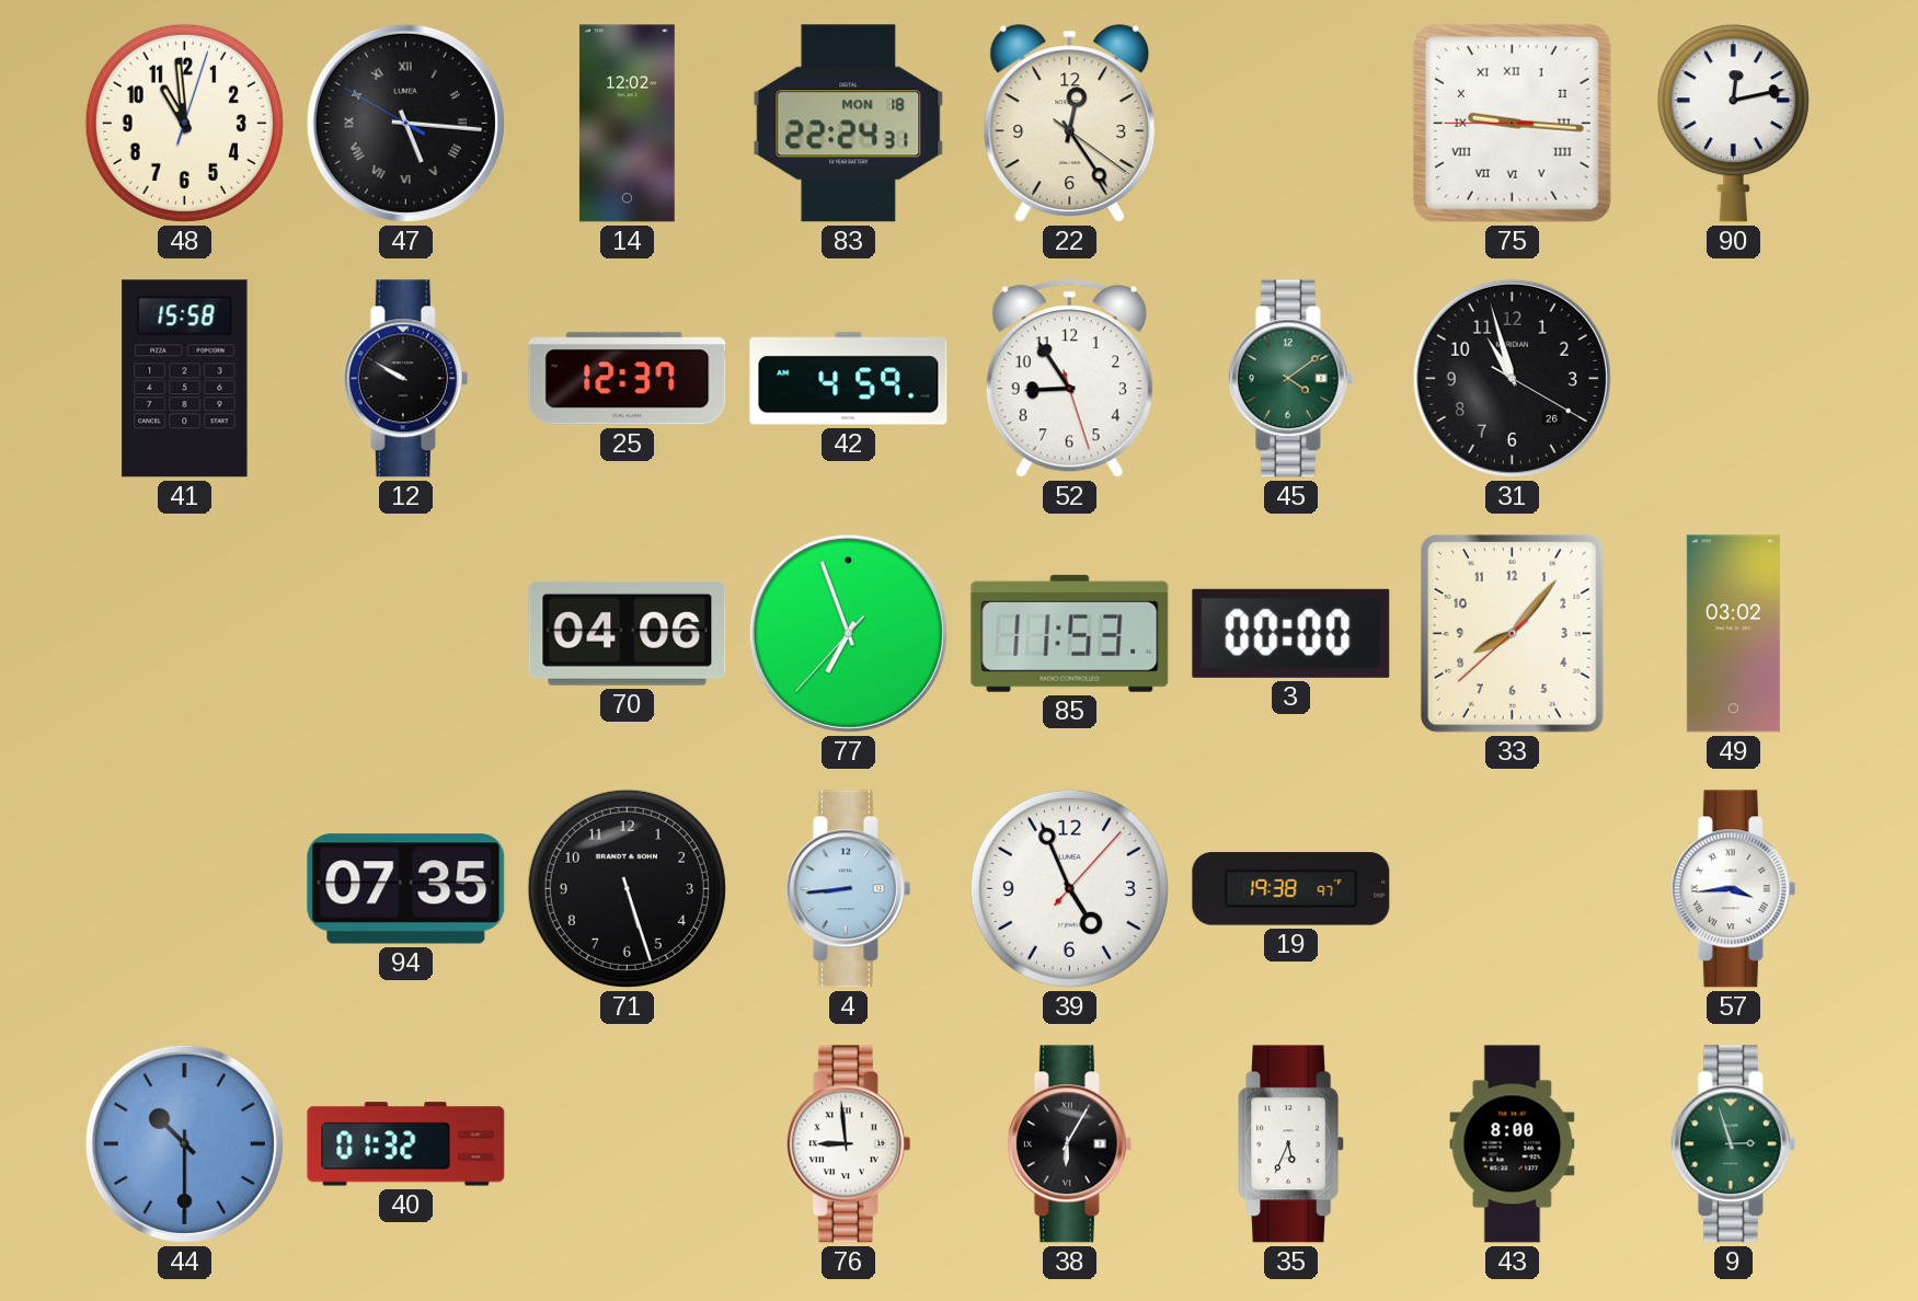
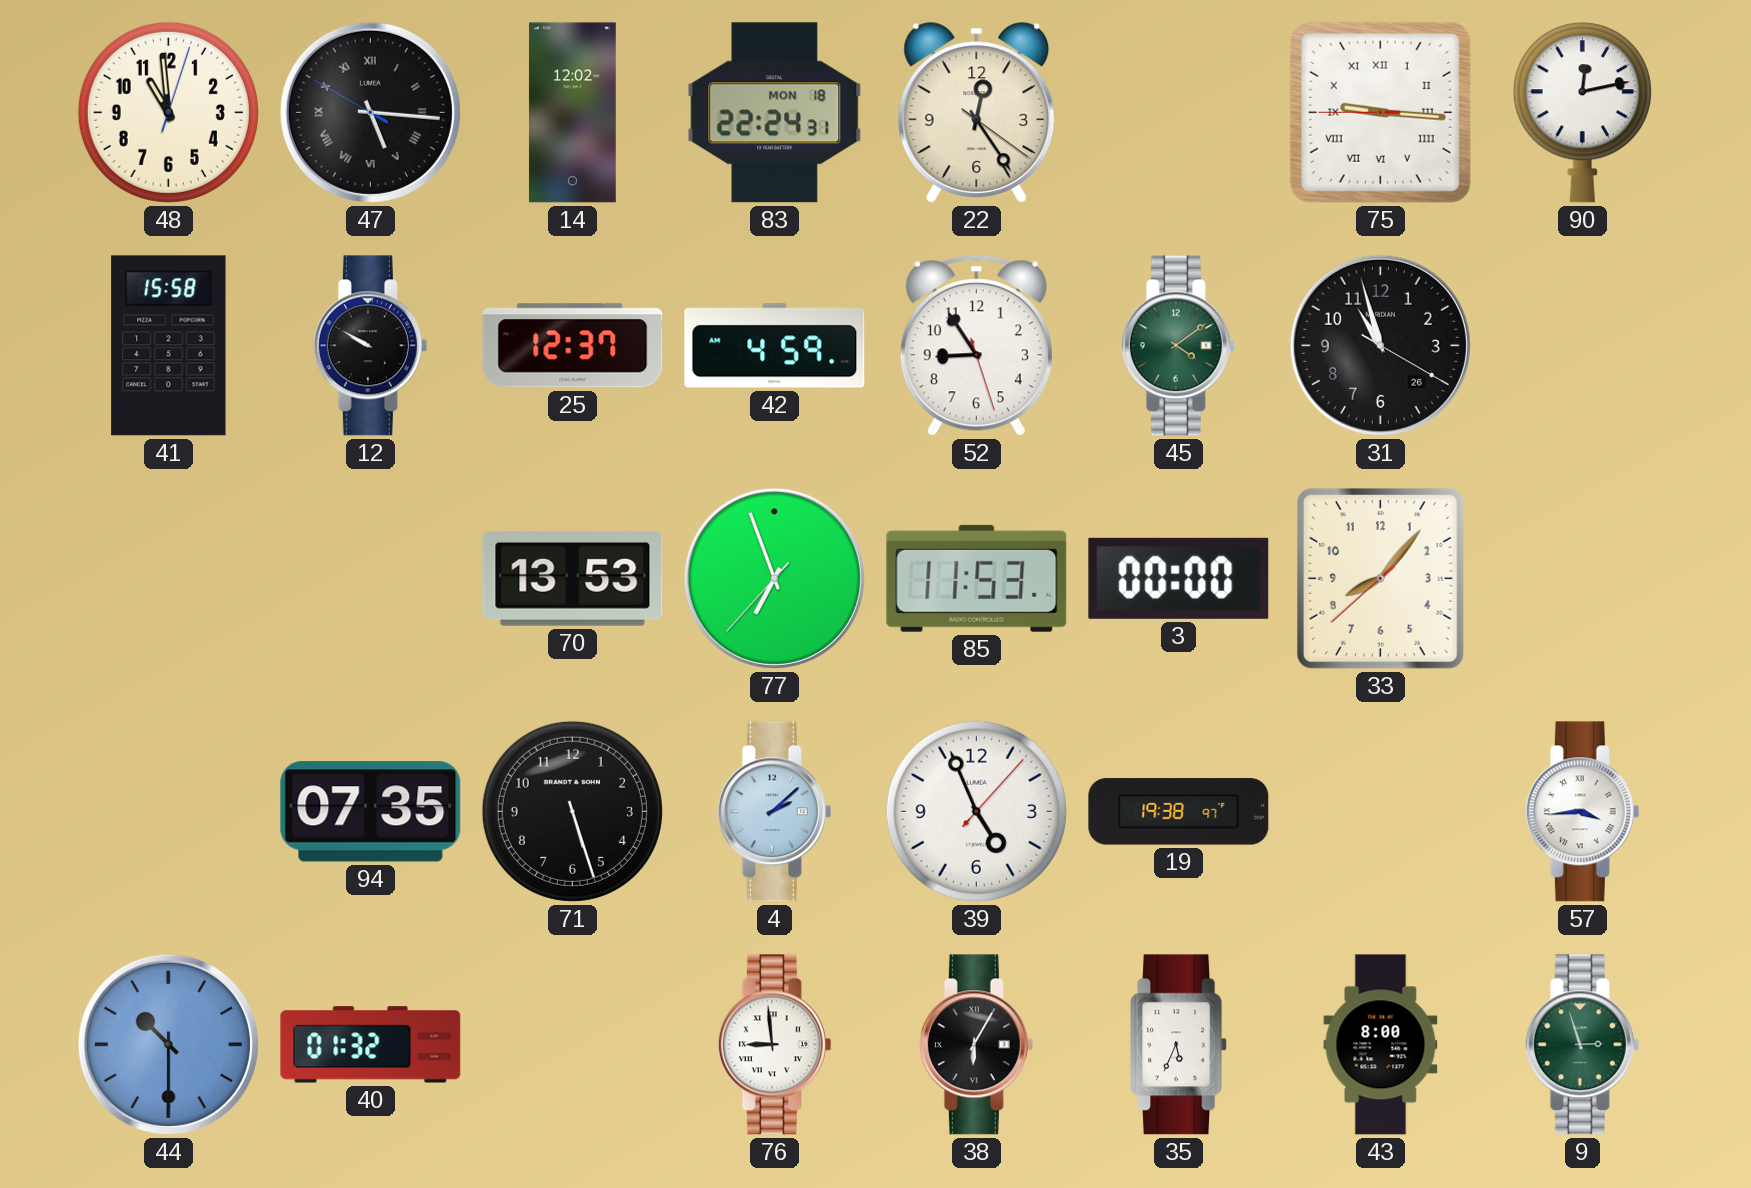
70: 04:06 -> 13:53
49: 03:02 -> none
4: 8:44 -> 2:08
